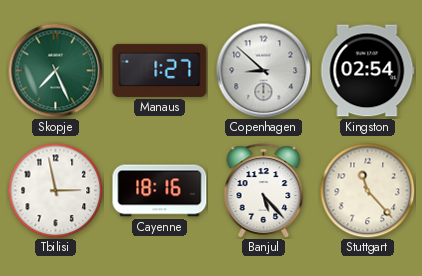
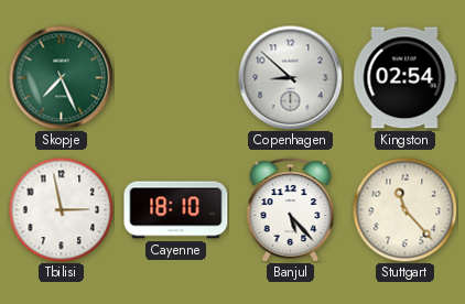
Manaus: 1:27 -> none
Cayenne: 18:16 -> 18:10
